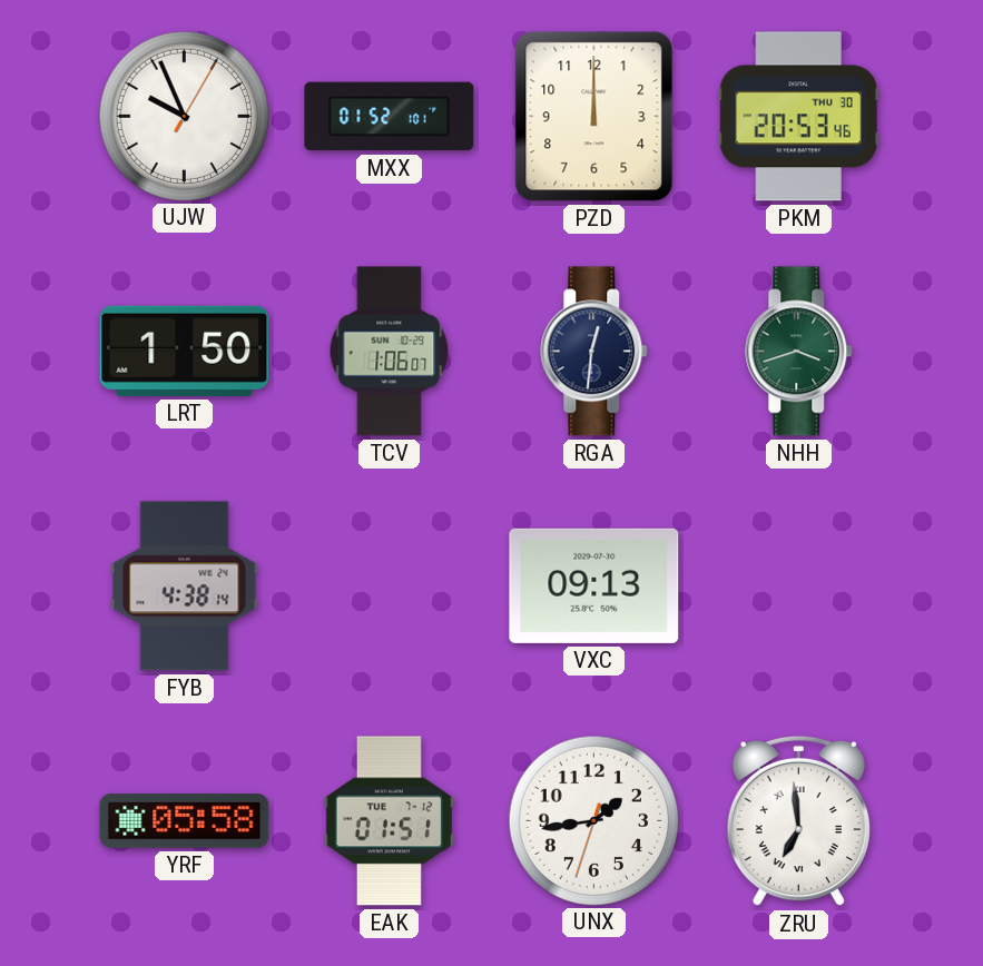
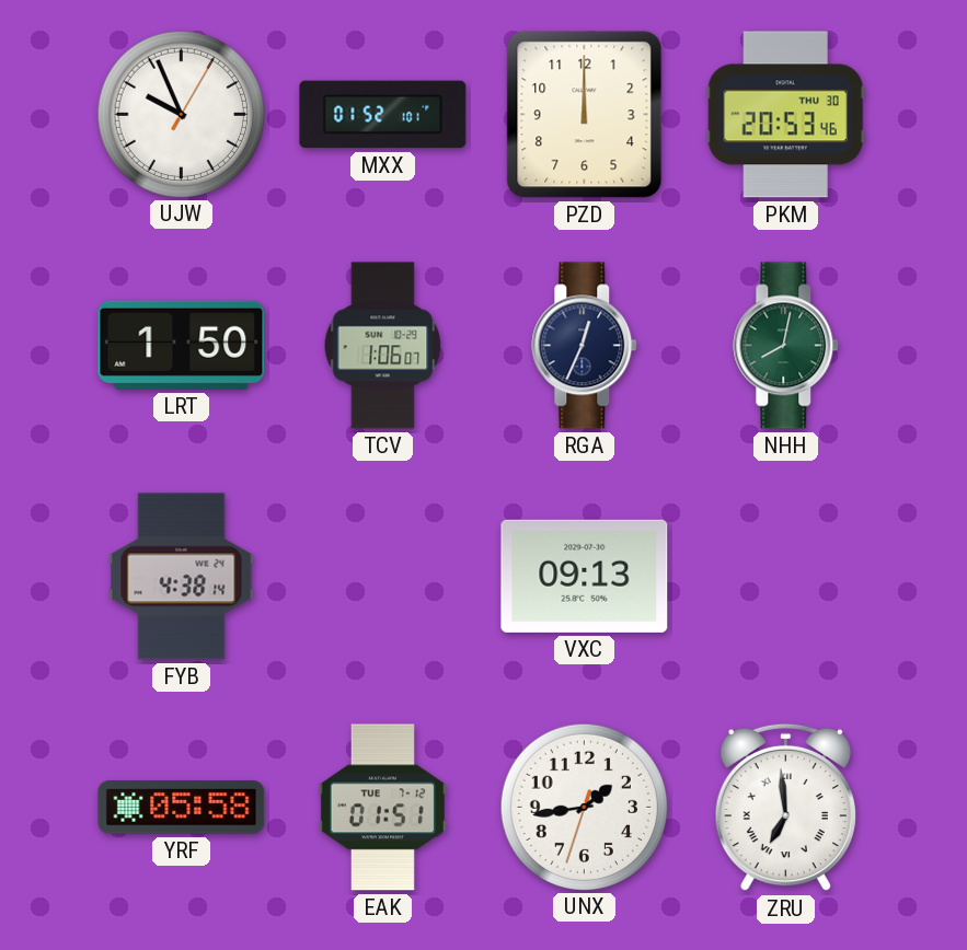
RGA: 12:31 -> 12:34
NHH: 3:42 -> 8:02
